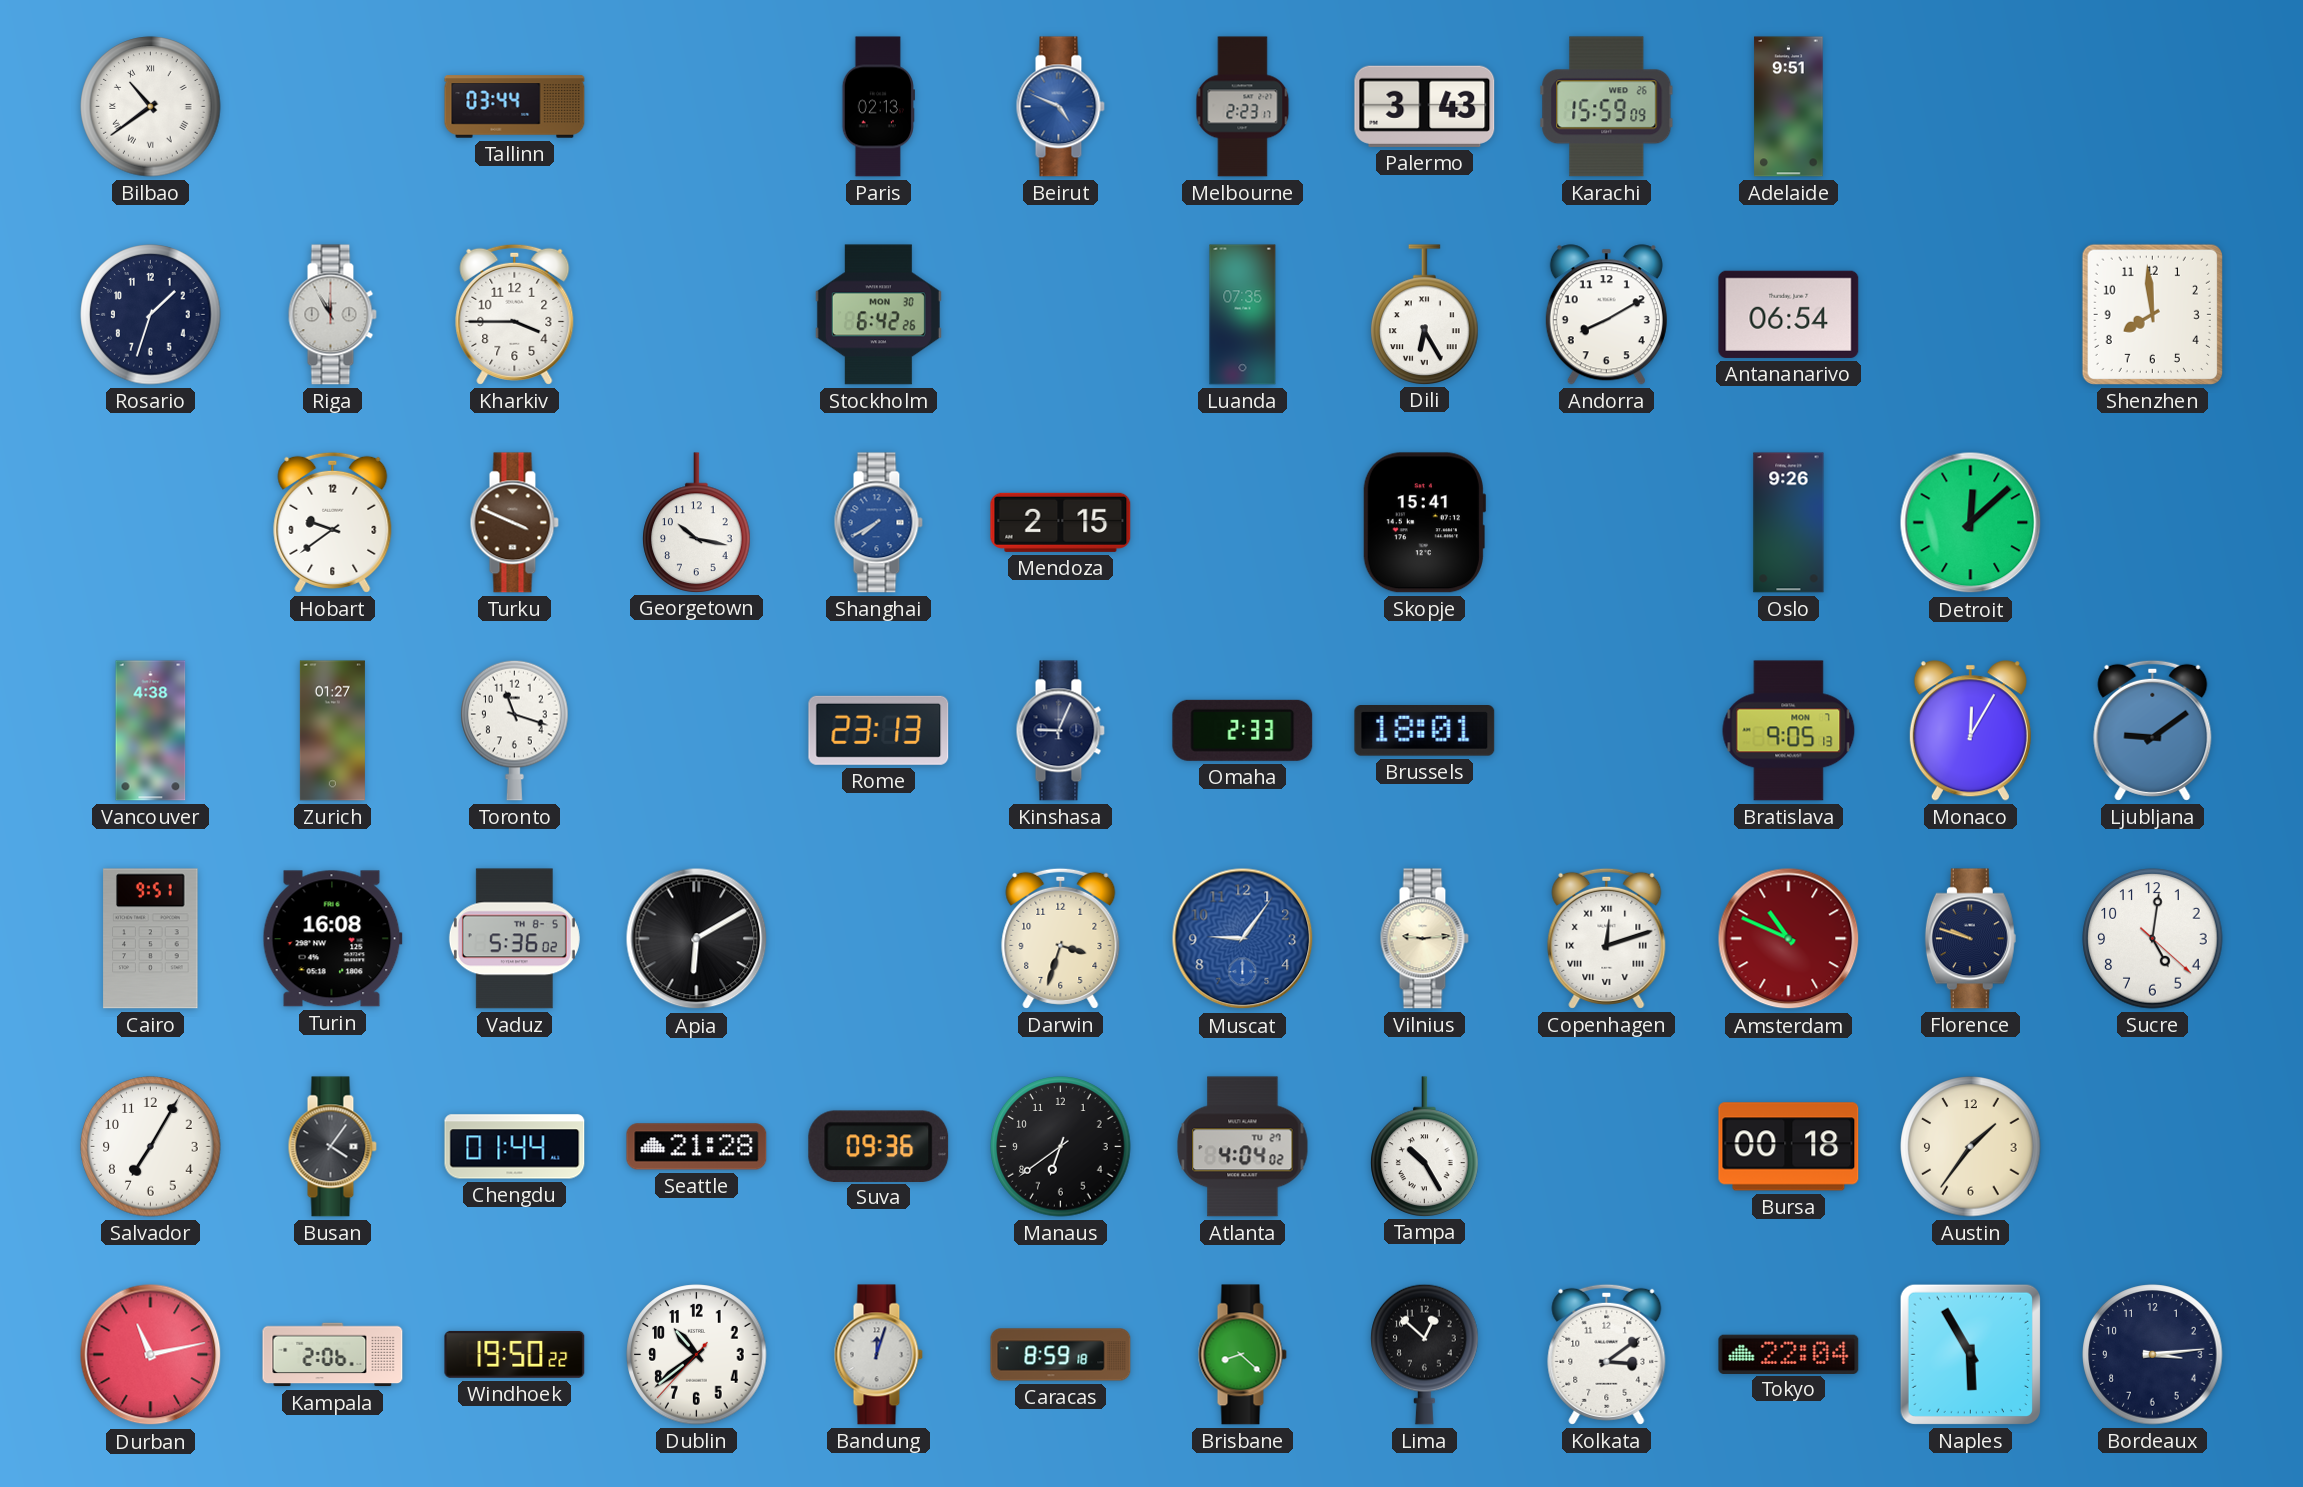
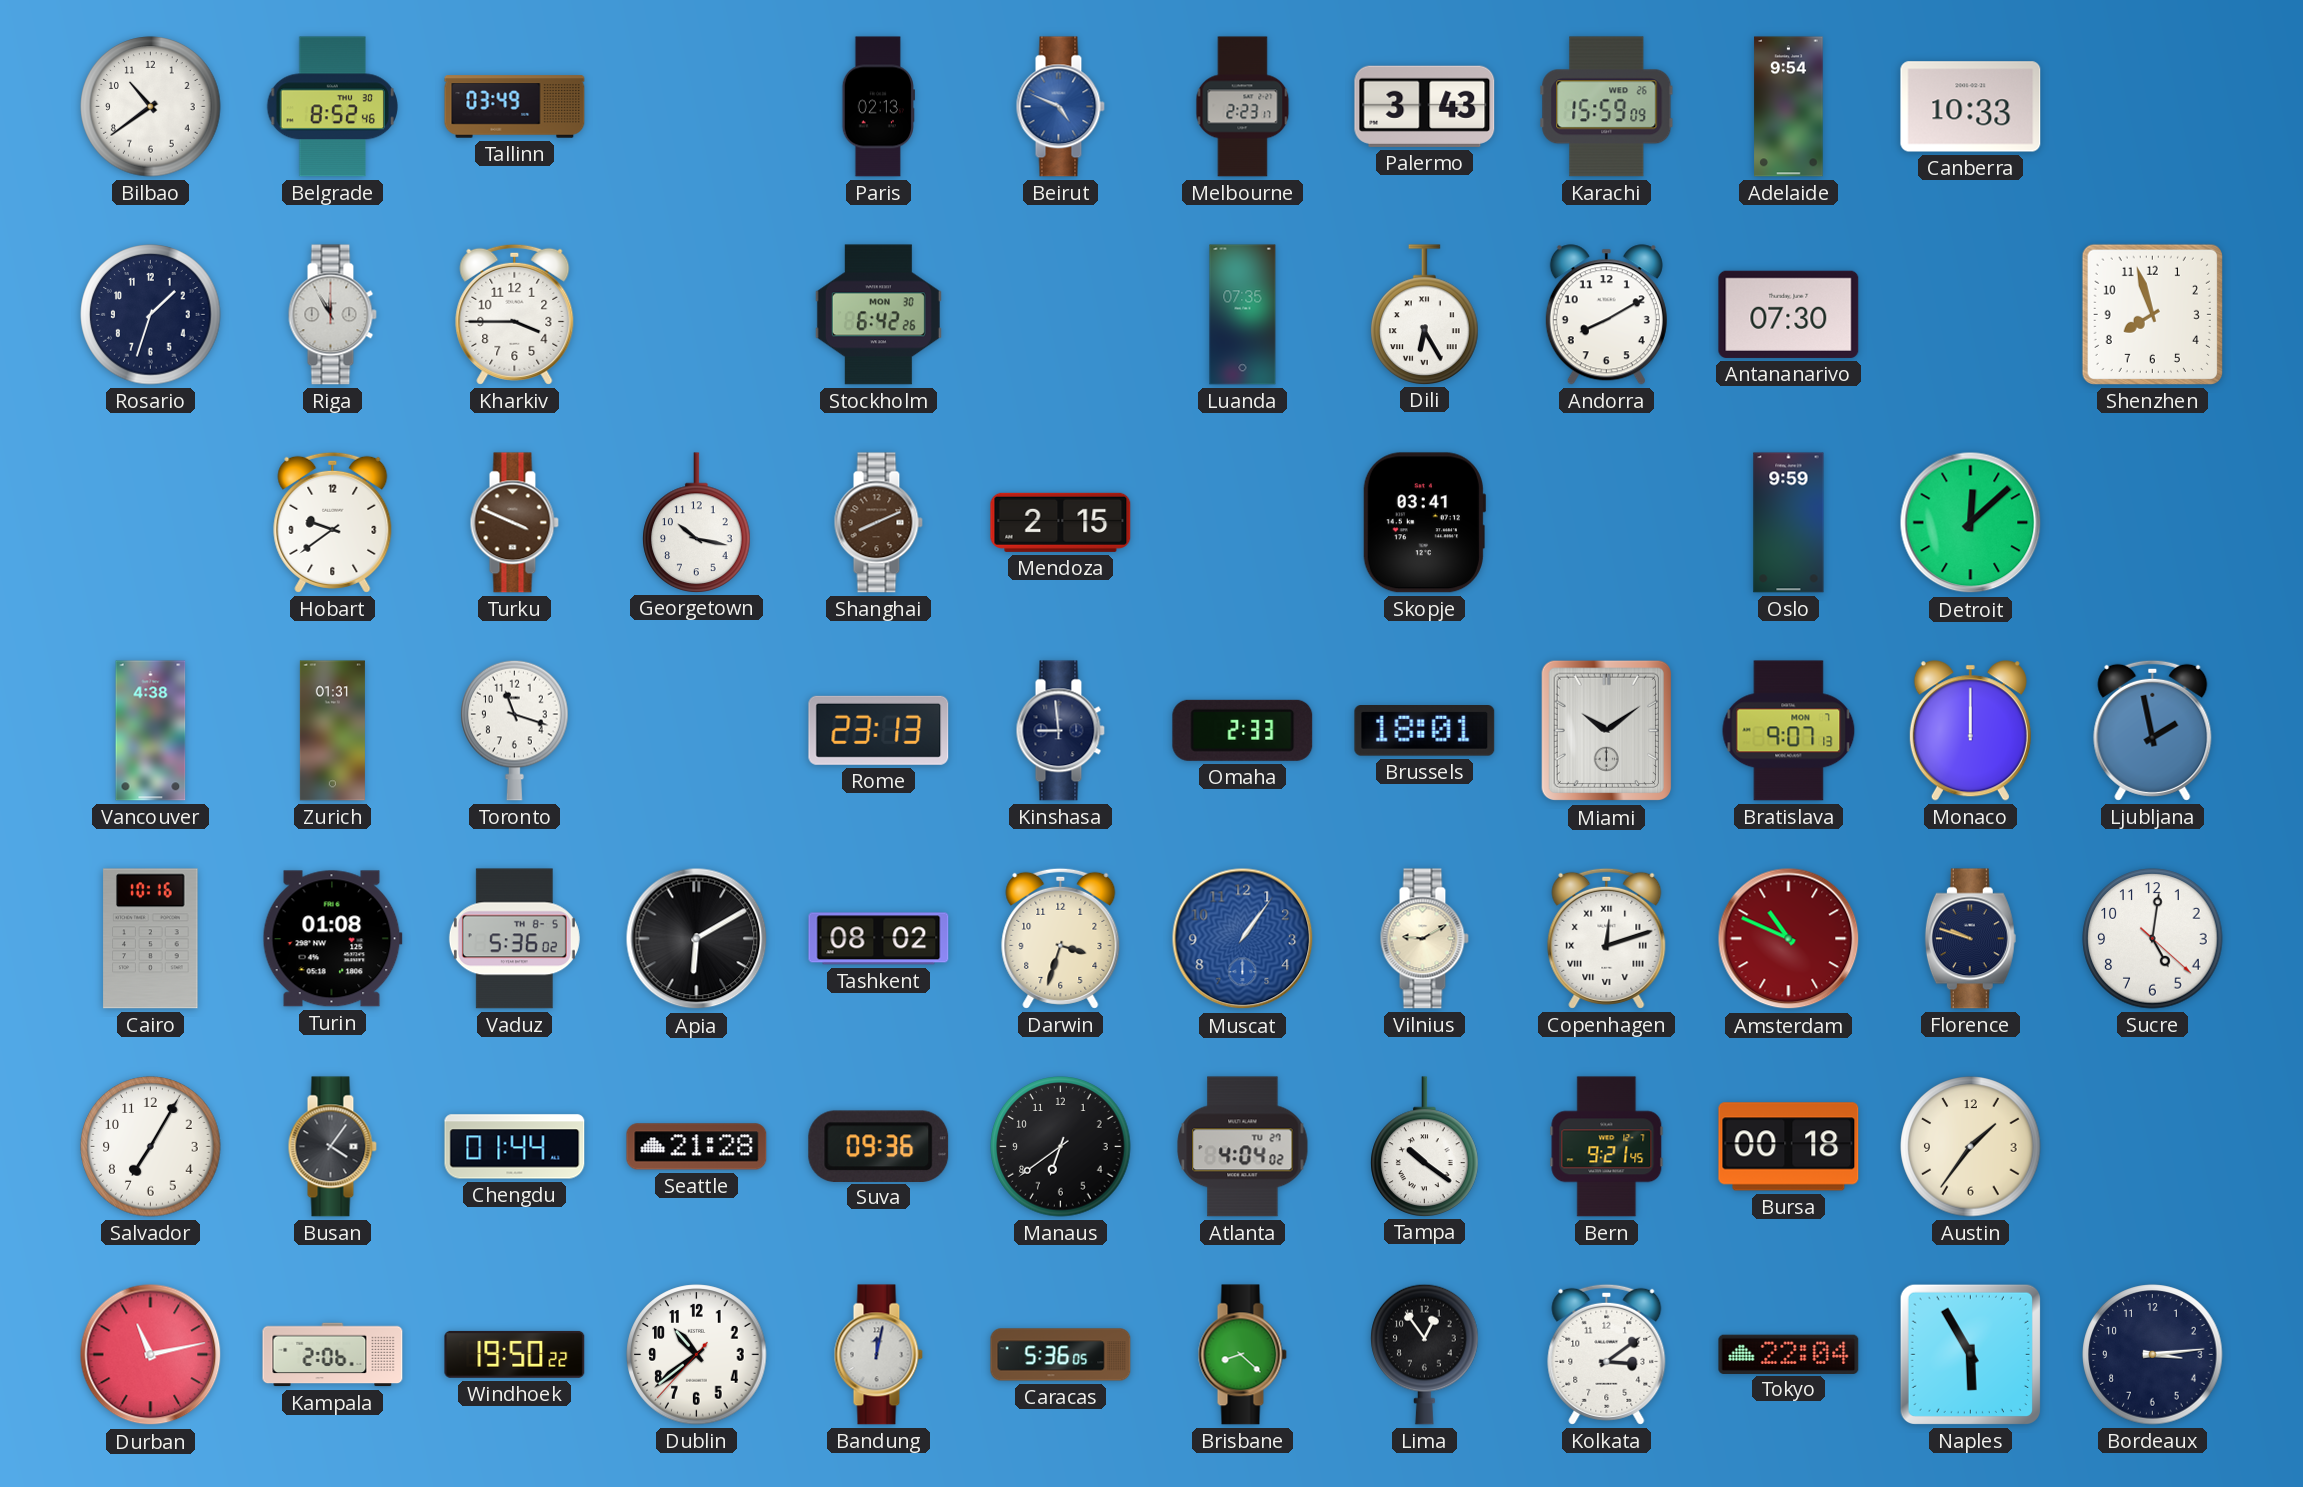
Bilbao numerals: Roman -> Arabic
Belgrade: none -> 8:52
Tallinn: 03:44 -> 03:49
Adelaide: 9:51 -> 9:54
Canberra: none -> 10:33
Antananarivo: 06:54 -> 07:30
Shenzhen: 7:59 -> 7:57
Shanghai: 7:40 -> 8:11
Shanghai dial: blue -> brown
Skopje: 15:41 -> 03:41
Oslo: 9:26 -> 9:59
Zurich: 01:27 -> 01:31
Kinshasa: 9:04 -> 8:59
Miami: none -> 10:09
Bratislava: 9:05 -> 9:07
Monaco: 12:05 -> 12:00
Ljubljana: 9:09 -> 1:58
Cairo: 9:51 -> 10:16
Turin: 16:08 -> 01:08
Tashkent: none -> 08:02
Muscat: 9:06 -> 1:06
Vilnius: 9:14 -> 9:10
Tampa: 10:25 -> 10:21
Bern: none -> 9:21
Bandung: 12:03 -> 12:02
Caracas: 8:59 -> 5:36
Lima: 12:52 -> 12:54
